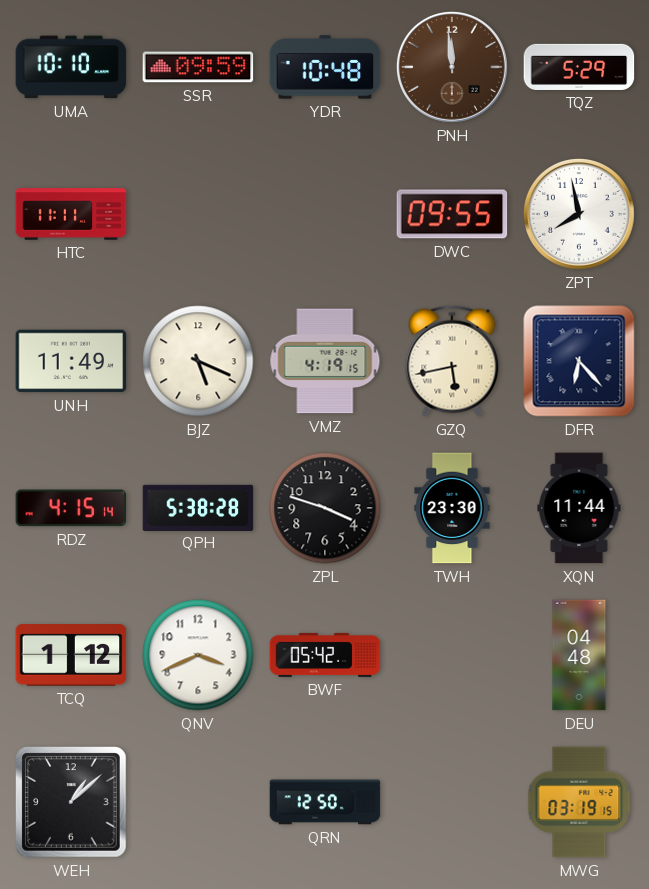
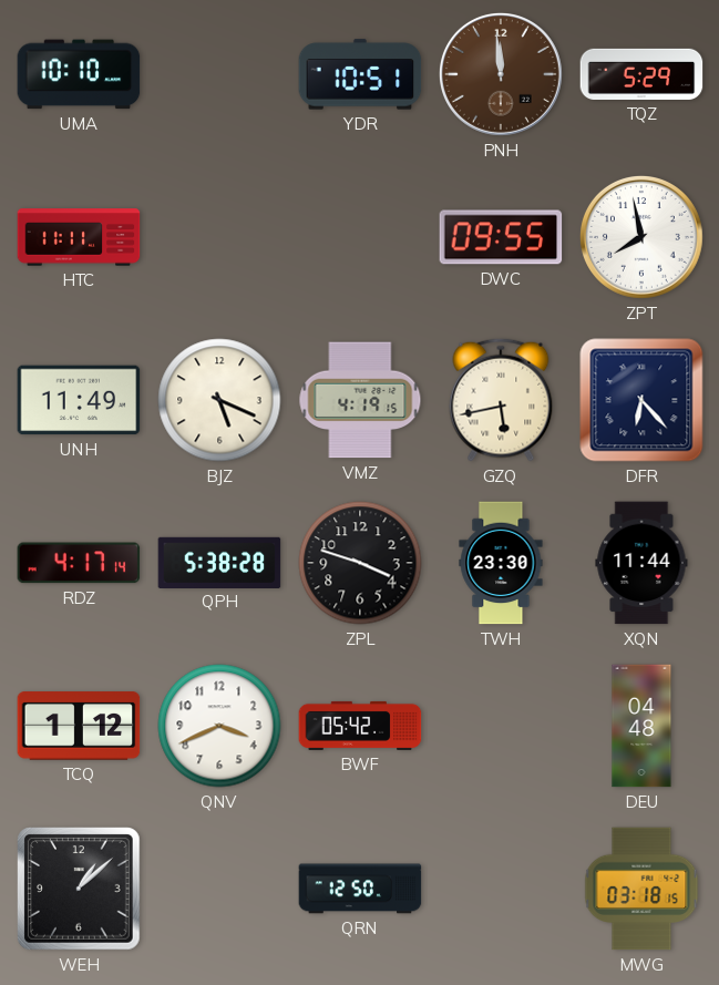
SSR: 09:59 -> none
YDR: 10:48 -> 10:51
RDZ: 4:15 -> 4:17
MWG: 03:19 -> 03:18
